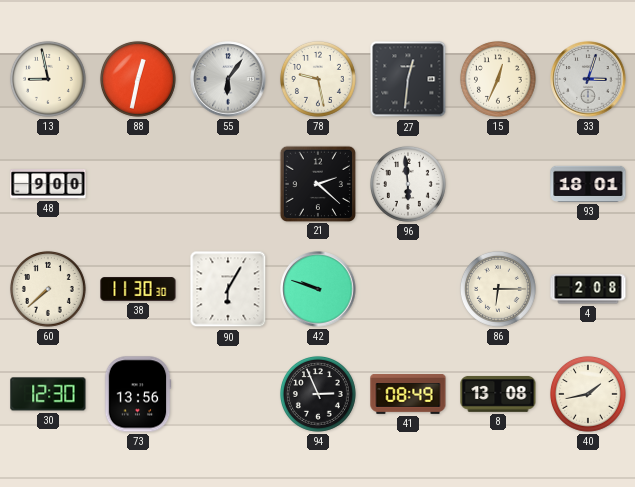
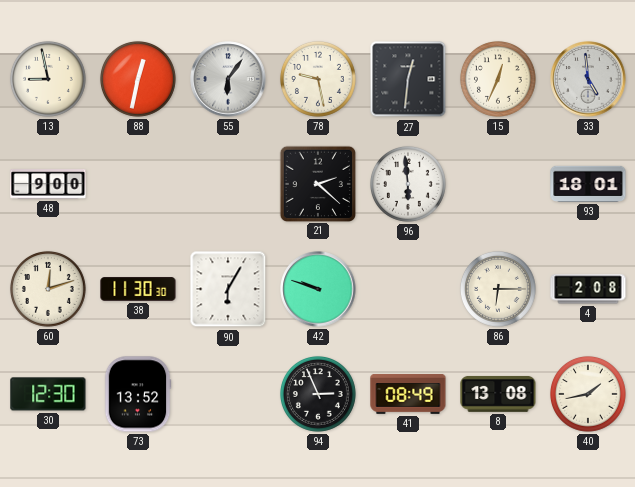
33: 3:03 -> 4:59
60: 7:38 -> 12:12
73: 13:56 -> 13:52
